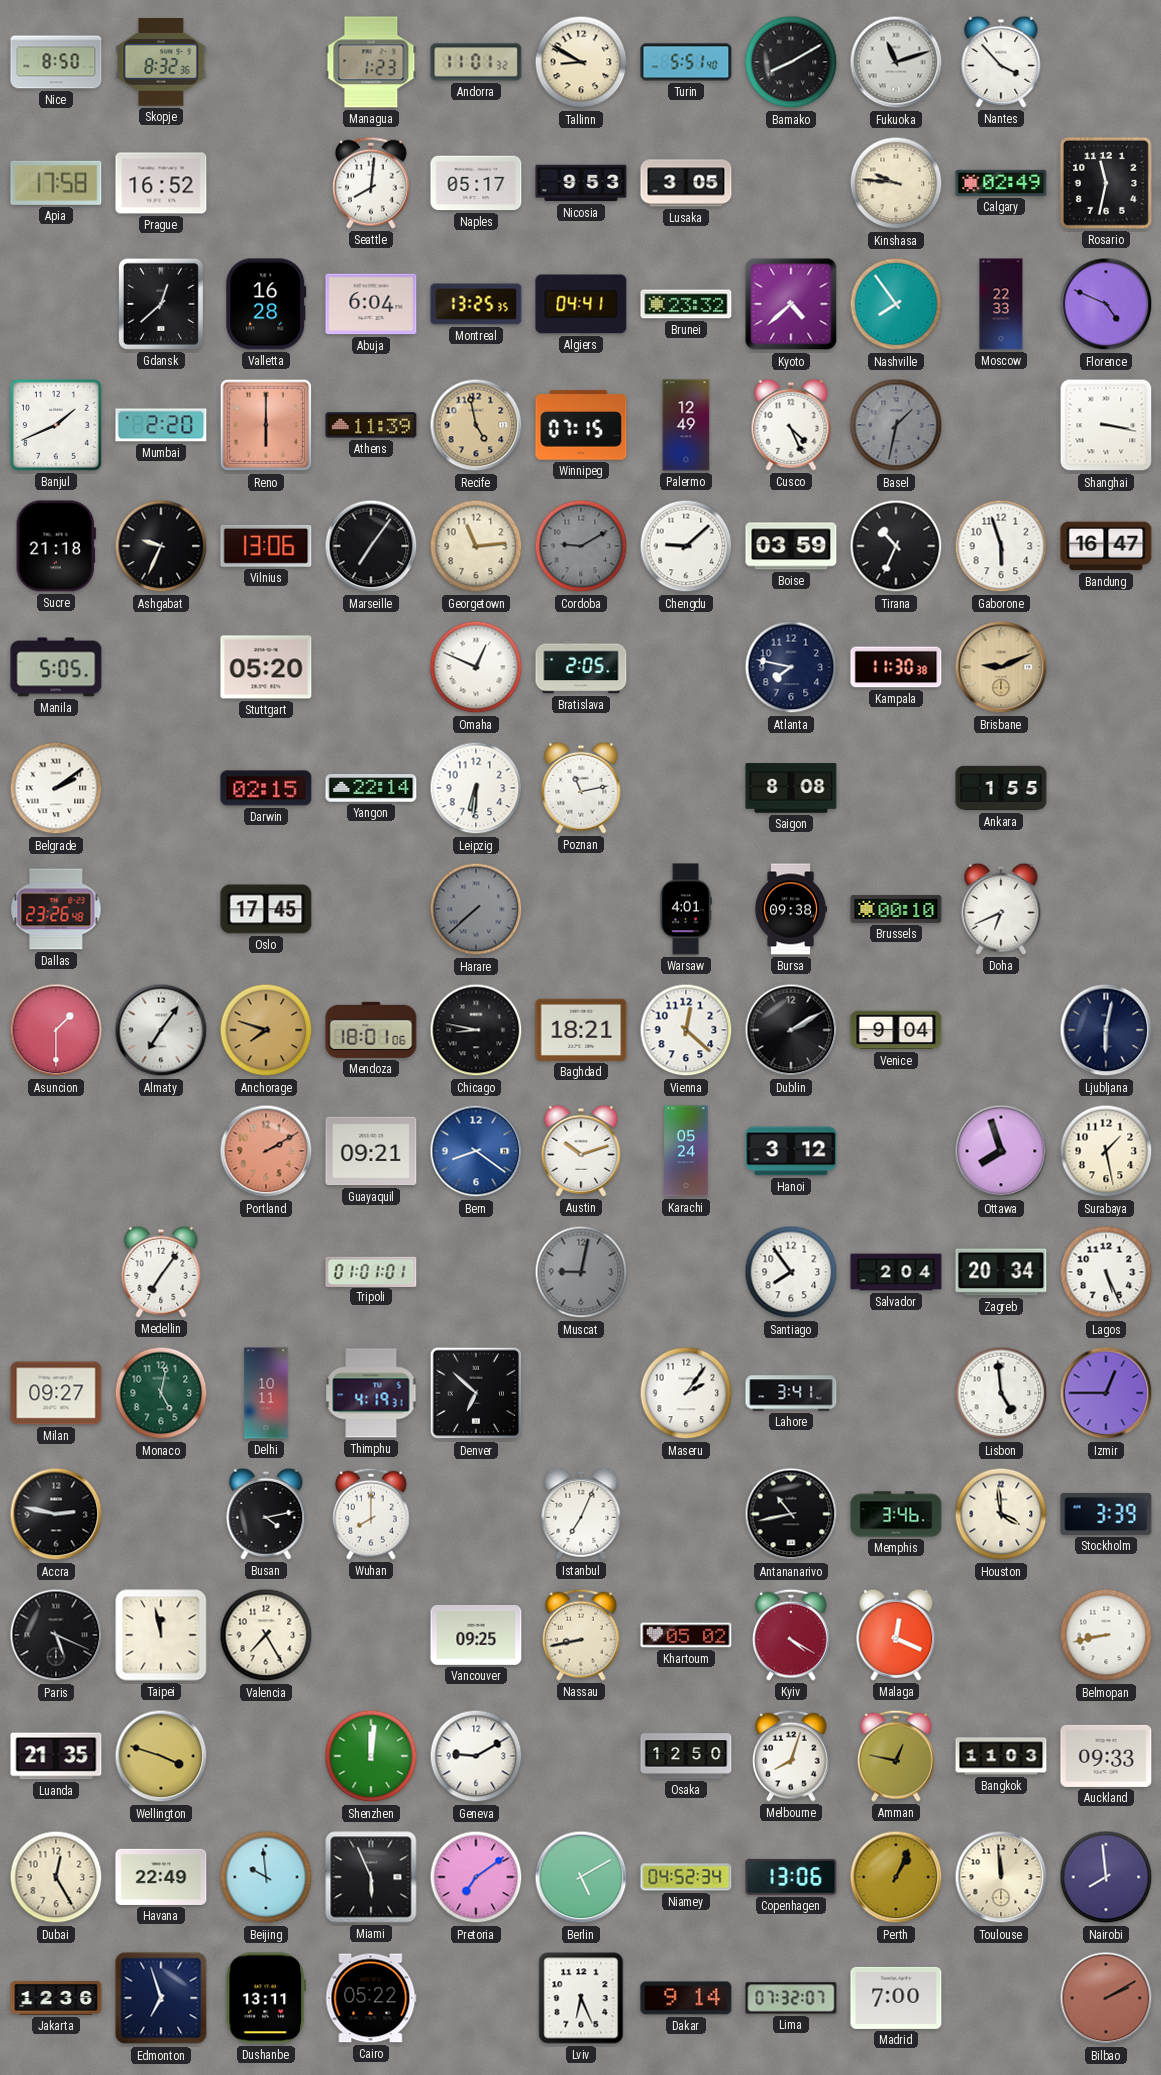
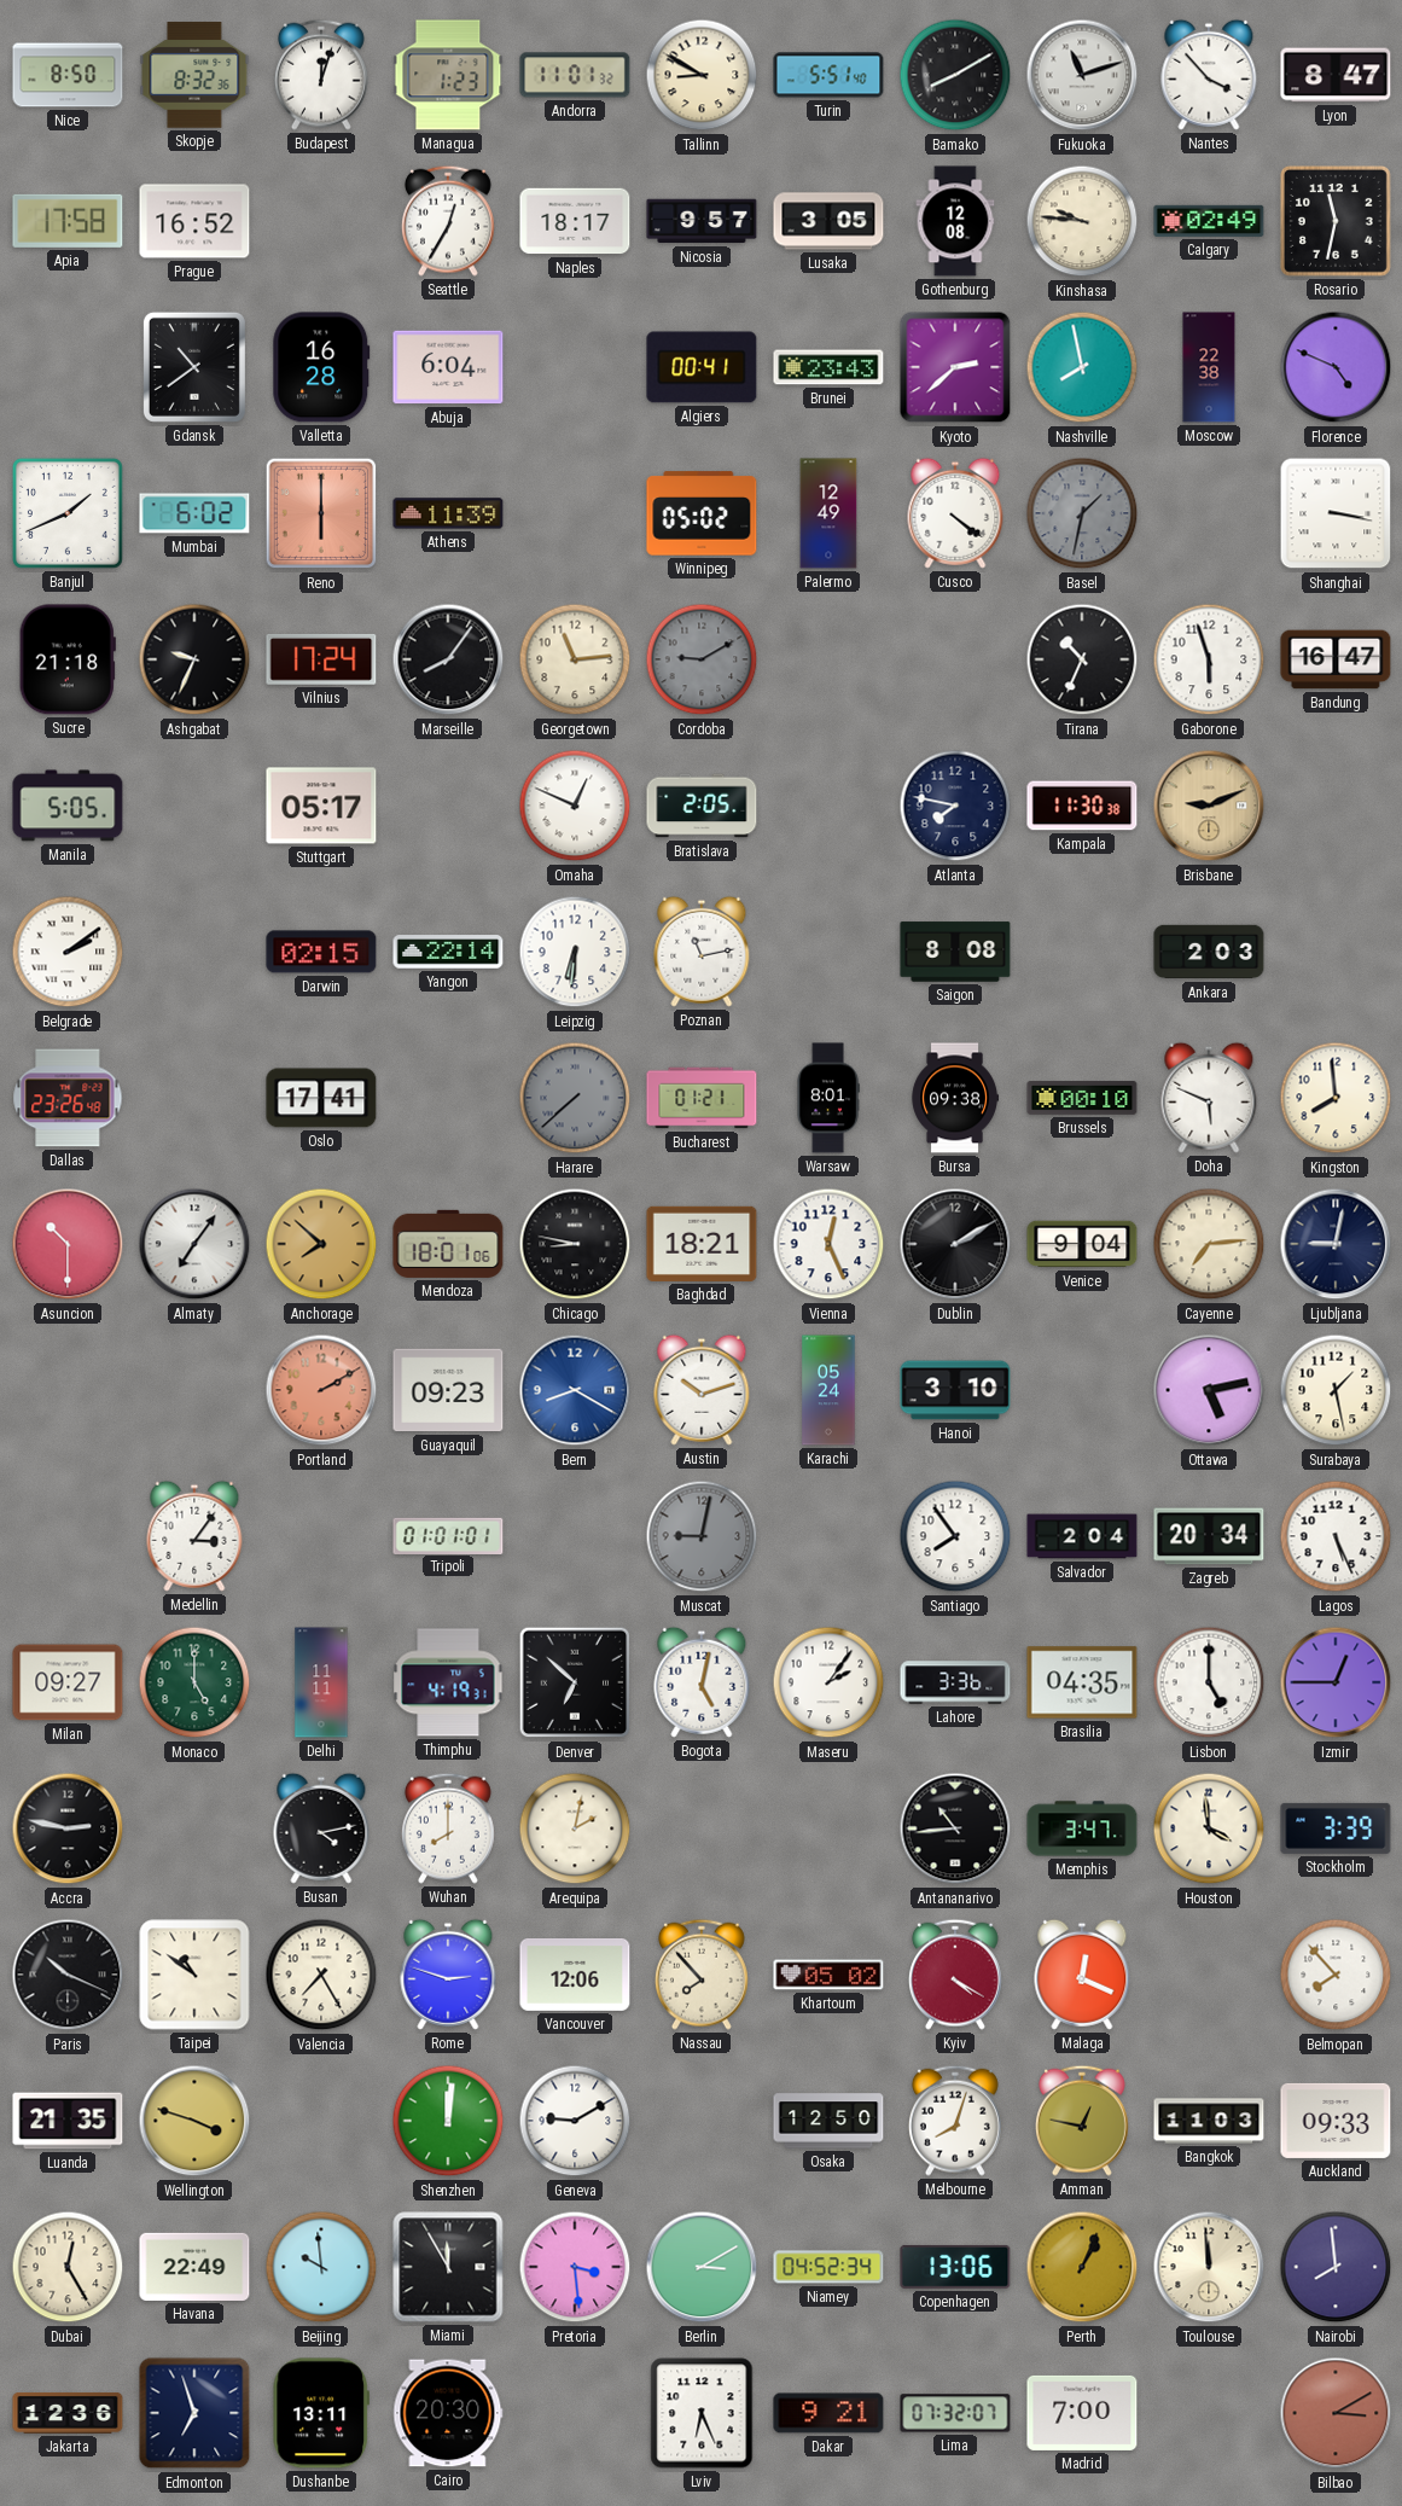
Budapest: none -> 12:03
Lyon: none -> 8:47
Seattle: 8:01 -> 12:35
Naples: 05:17 -> 18:17
Nicosia: 9:53 -> 9:57
Gothenburg: none -> 12:08
Gdansk: 12:38 -> 10:39
Montreal: 13:25 -> none
Algiers: 04:41 -> 00:41
Brunei: 23:32 -> 23:43
Kyoto: 4:38 -> 2:38
Nashville: 7:54 -> 7:58
Moscow: 22:33 -> 22:38
Mumbai: 2:20 -> 6:02
Recife: 4:58 -> none
Winnipeg: 07:15 -> 05:02
Cusco: 4:26 -> 4:21
Vilnius: 13:06 -> 17:24
Marseille: 7:06 -> 8:06
Chengdu: 9:08 -> none
Boise: 03:59 -> none
Stuttgart: 05:20 -> 05:17
Ankara: 1:55 -> 2:03
Oslo: 17:45 -> 17:41
Bucharest: none -> 01:21
Warsaw: 4:01 -> 8:01
Doha: 6:41 -> 5:49
Kingston: none -> 7:59
Asuncion: 1:30 -> 10:30
Anchorage: 7:48 -> 7:52
Vienna: 12:22 -> 12:26
Cayenne: none -> 7:14
Ljubljana: 6:02 -> 9:02
Guayaquil: 09:21 -> 09:23
Bern: 8:21 -> 8:20
Hanoi: 3:12 -> 3:10
Ottawa: 7:57 -> 5:13
Medellin: 7:06 -> 3:06
Monaco: 5:02 -> 5:00
Delhi: 10:11 -> 11:11
Bogota: none -> 5:02
Lahore: 3:41 -> 3:36
Brasilia: none -> 04:35
Lisbon: 4:59 -> 5:00
Arequipa: none -> 2:02
Istanbul: 7:04 -> none
Antananarivo: 10:43 -> 10:44
Memphis: 3:46 -> 3:47
Paris: 5:19 -> 10:19
Taipei: 11:58 -> 10:51
Rome: none -> 2:48
Vancouver: 09:25 -> 12:06
Nassau: 8:43 -> 7:53
Belmopan: 8:43 -> 7:53
Miami: 5:56 -> 11:55
Pretoria: 7:09 -> 3:29
Berlin: 5:10 -> 3:10
Cairo: 05:22 -> 20:30
Dakar: 9:14 -> 9:21
Bilbao: 2:10 -> 3:10
